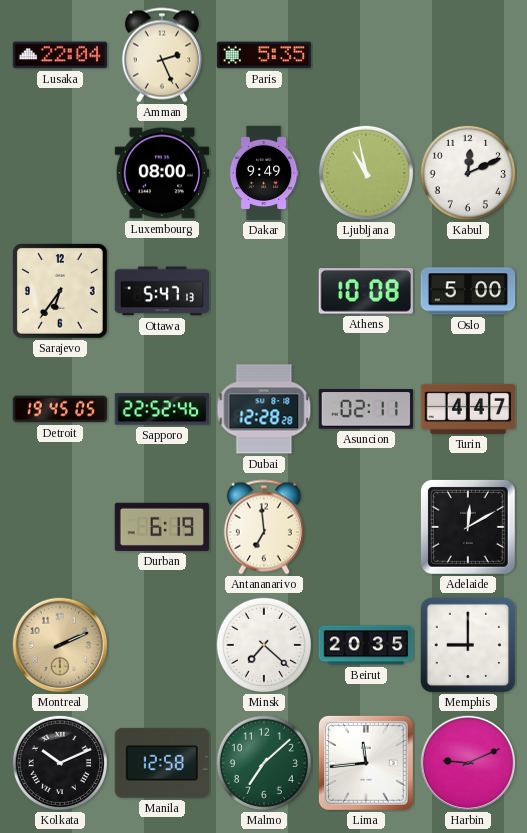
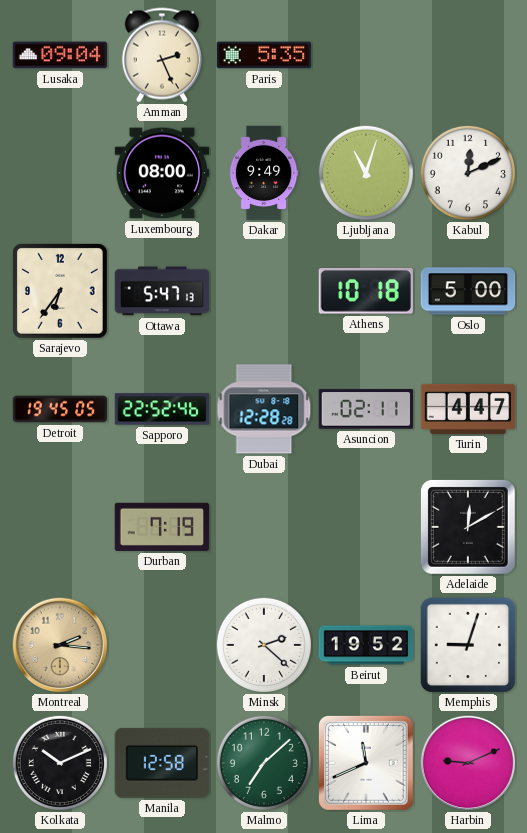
Lusaka: 22:04 -> 09:04
Ljubljana: 10:58 -> 11:03
Athens: 10:08 -> 10:18
Durban: 6:19 -> 7:19
Antananarivo: 6:59 -> none
Montreal: 2:11 -> 2:16
Minsk: 7:22 -> 2:22
Beirut: 20:35 -> 19:52
Memphis: 9:00 -> 9:03
Lima: 11:44 -> 11:41
